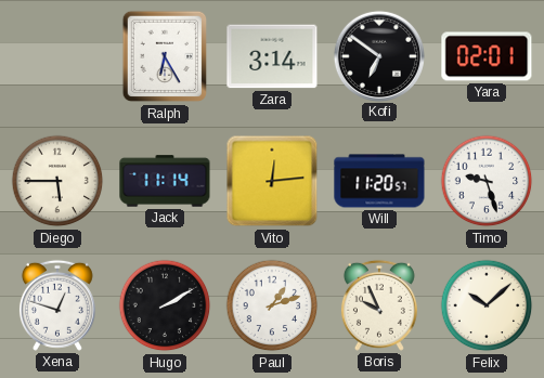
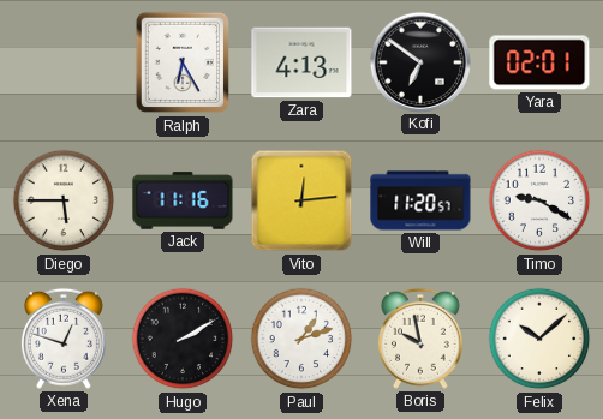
Zara: 3:14 -> 4:13
Jack: 11:14 -> 11:16
Timo: 9:27 -> 9:20
Boris: 9:56 -> 9:58
